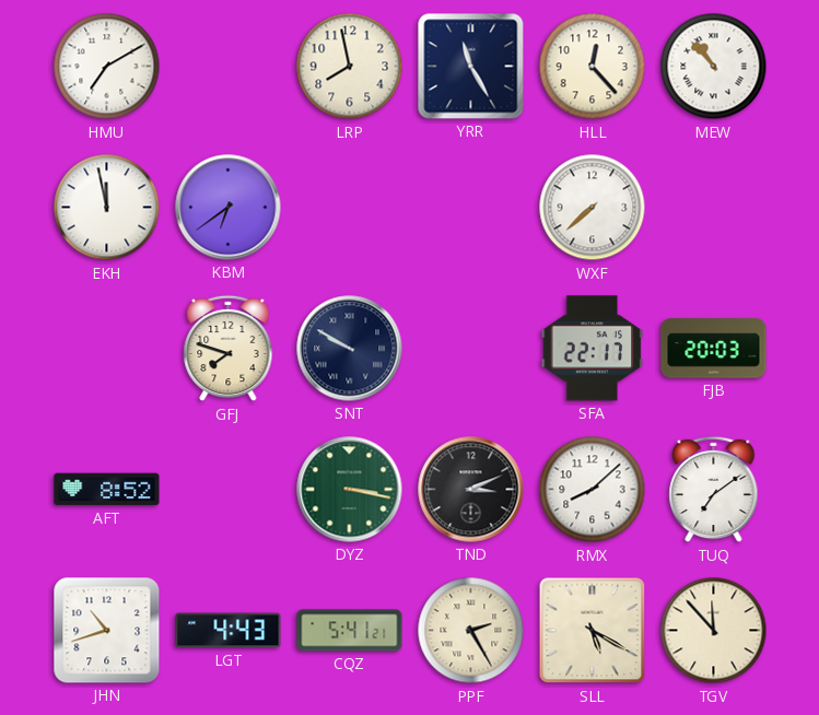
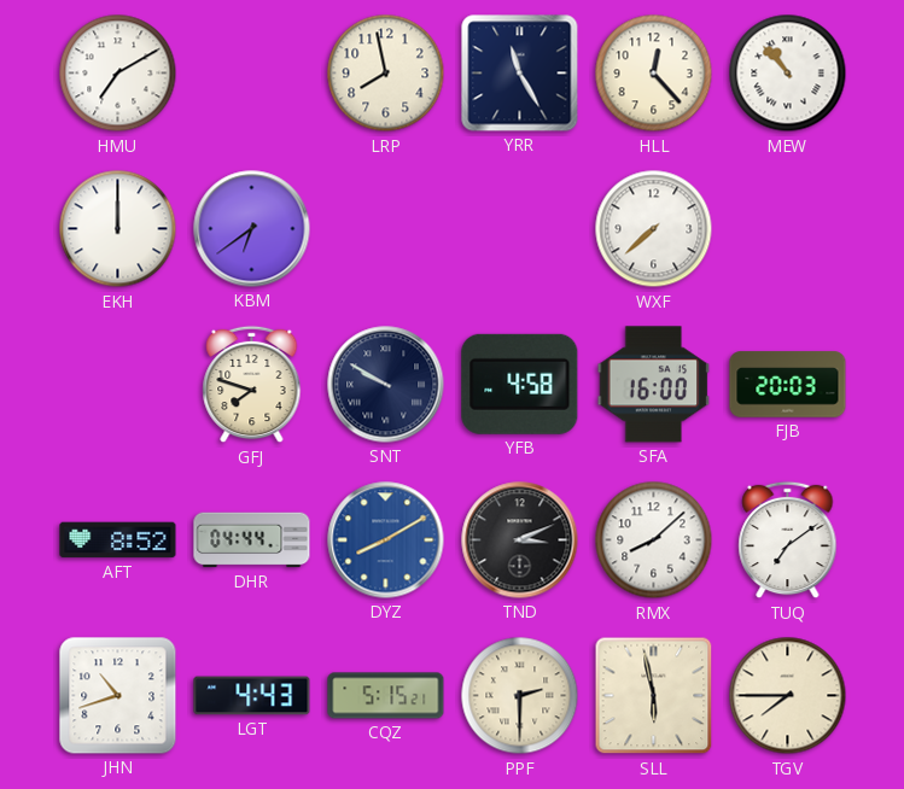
EKH: 11:58 -> 12:00
YFB: none -> 4:58
SFA: 22:17 -> 16:00
DHR: none -> 04:44
DYZ: 3:17 -> 8:10
DYZ dial: green -> blue
CQZ: 5:41 -> 5:15
PPF: 2:25 -> 2:30
SLL: 5:20 -> 5:58
TGV: 11:53 -> 7:45
